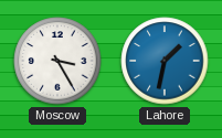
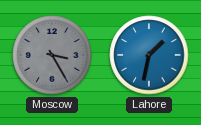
Moscow dial: white -> grey
